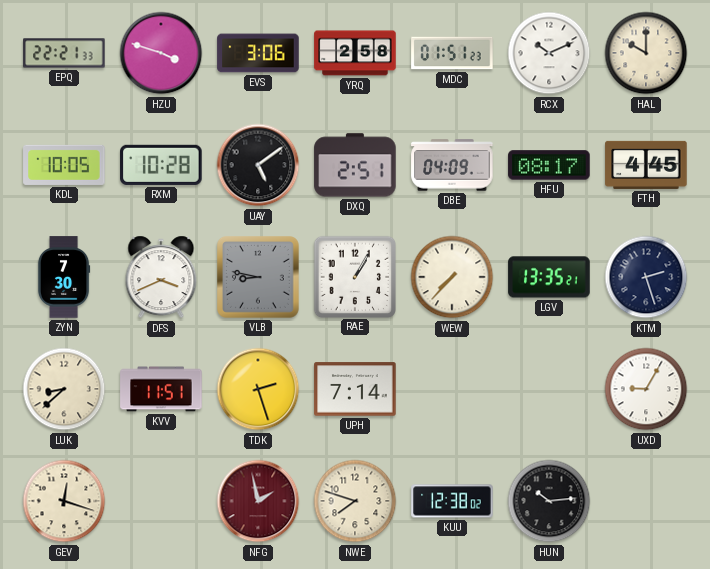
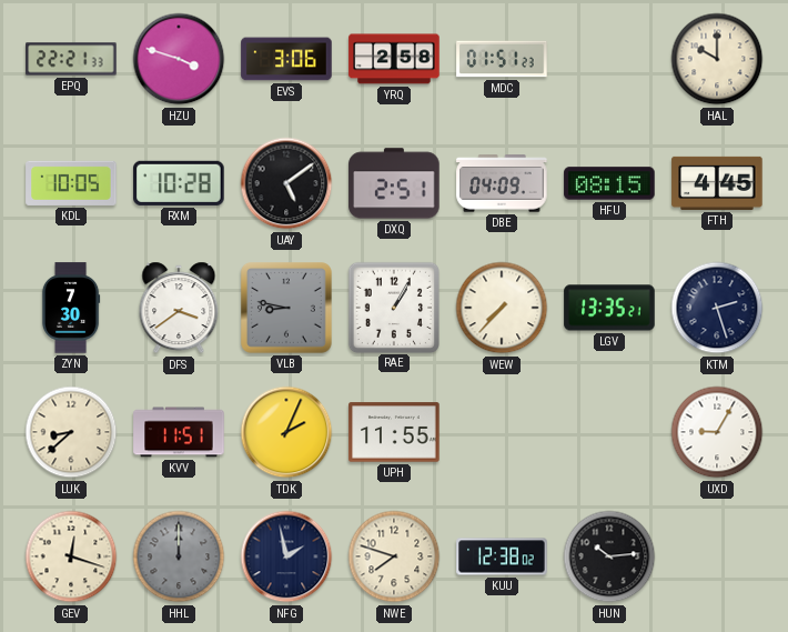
RCX: 10:11 -> none
HFU: 08:17 -> 08:15
DFS: 3:41 -> 3:39
TDK: 2:27 -> 2:04
UPH: 7:14 -> 11:55
HHL: none -> 12:00
NFG dial: burgundy -> navy
